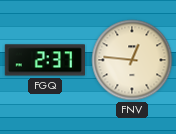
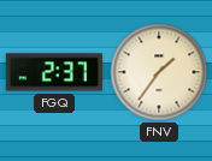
FNV: 12:46 -> 1:36
